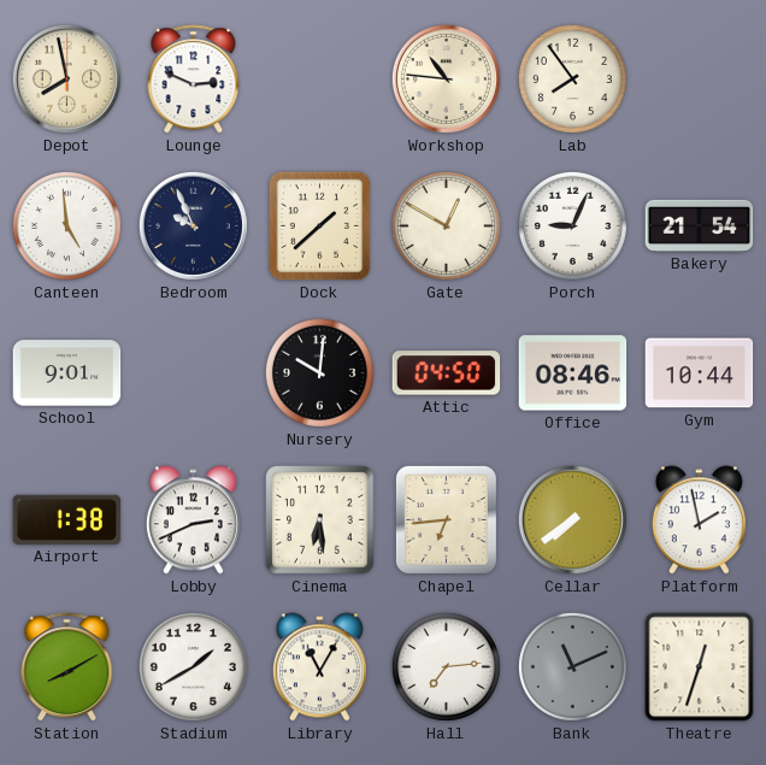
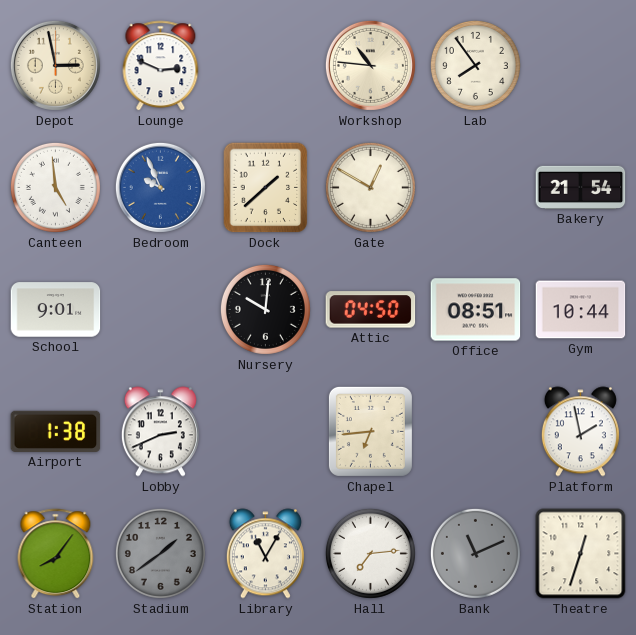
Depot: 7:58 -> 2:58
Bedroom dial: navy -> blue
Porch: 9:04 -> none
Office: 08:46 -> 08:51
Cinema: 6:29 -> none
Cellar: 7:39 -> none
Station: 8:10 -> 8:06
Stadium: 1:40 -> 1:39
Stadium dial: white -> grey
